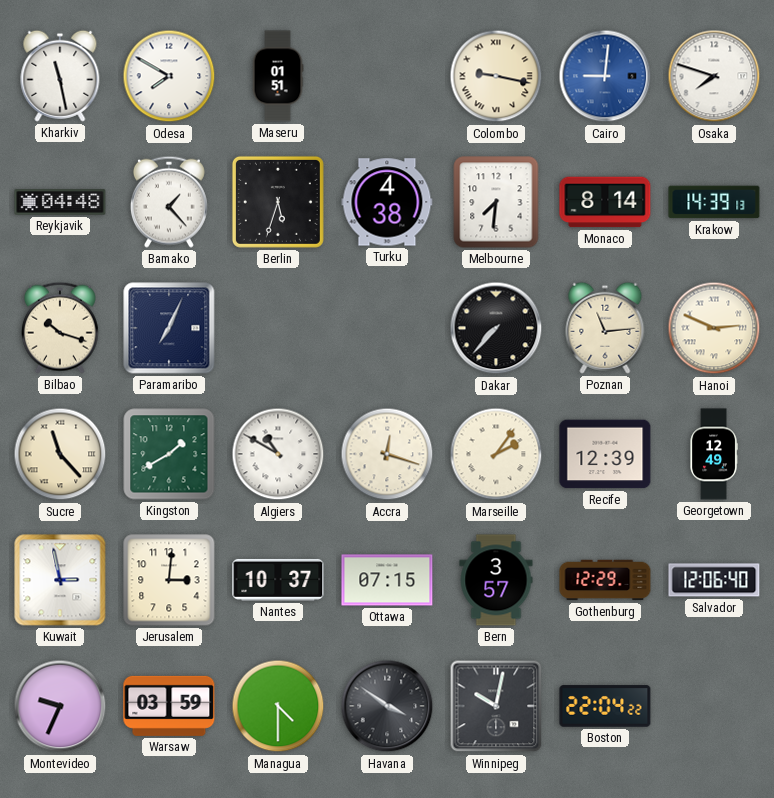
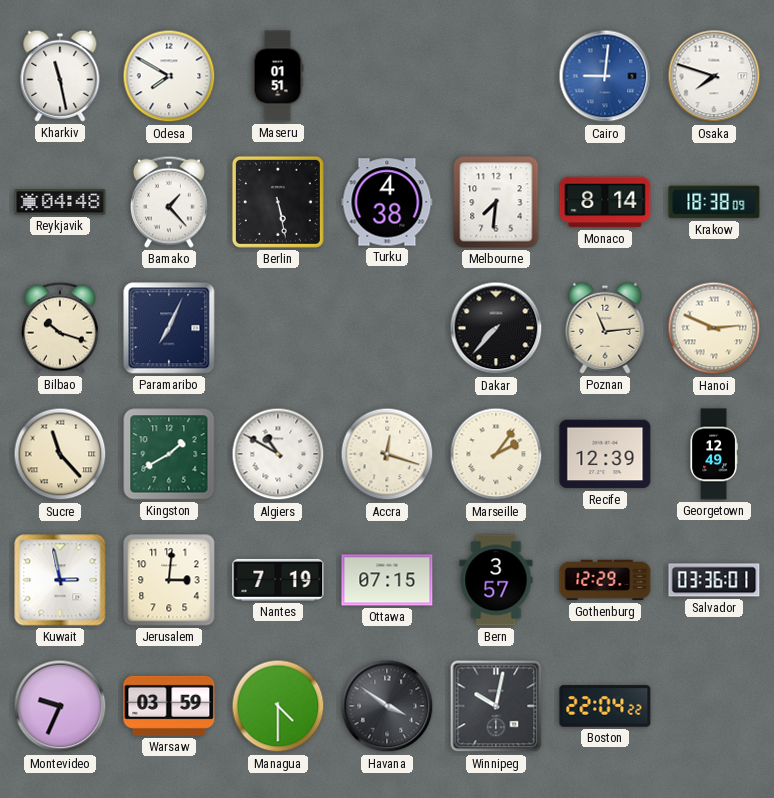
Colombo: 9:17 -> none
Berlin: 5:33 -> 5:28
Krakow: 14:39 -> 18:38
Nantes: 10:37 -> 7:19
Salvador: 12:06 -> 03:36
